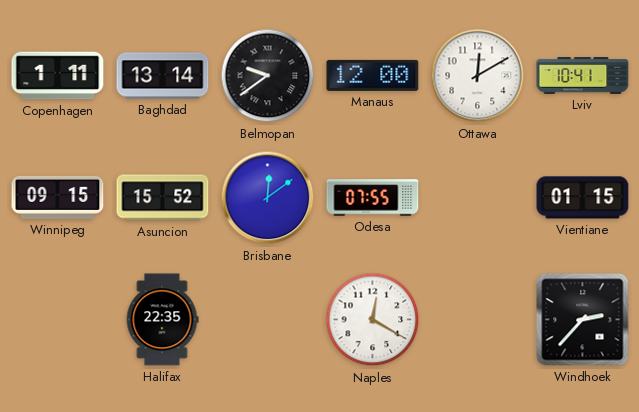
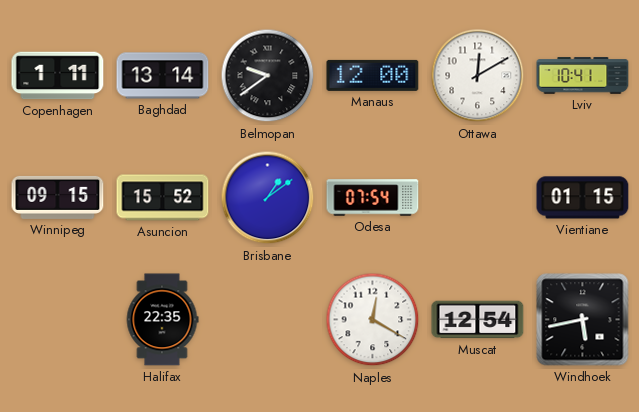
Brisbane: 12:09 -> 1:09
Odesa: 07:55 -> 07:54
Muscat: none -> 12:54
Windhoek: 2:37 -> 5:43
